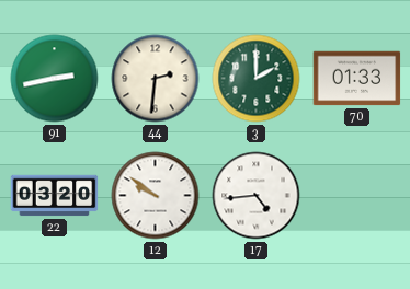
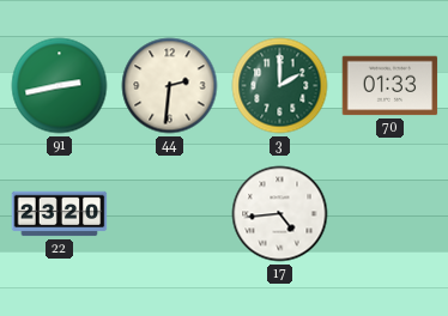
22: 03:20 -> 23:20
12: 9:51 -> none
